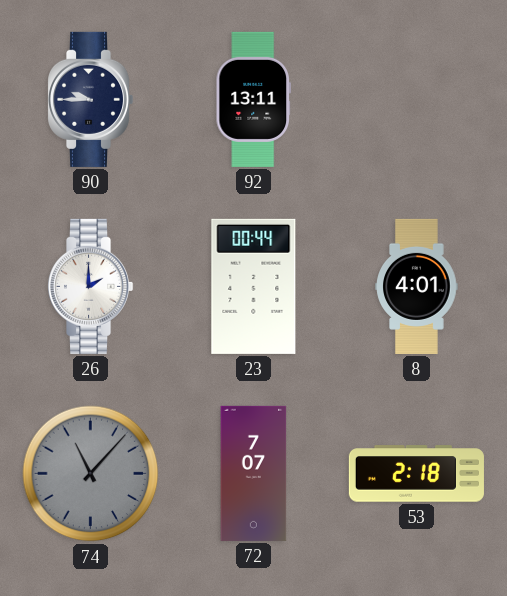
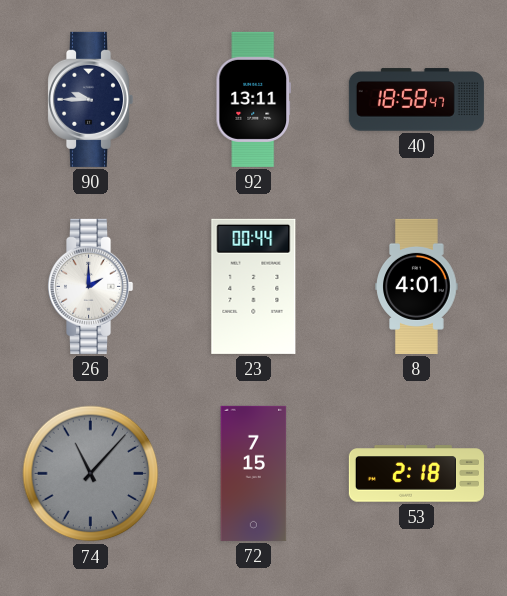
40: none -> 18:58
72: 7:07 -> 7:15
